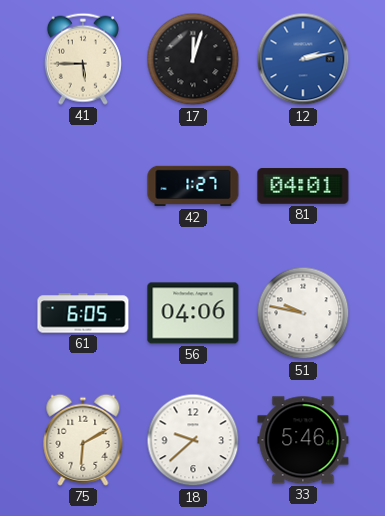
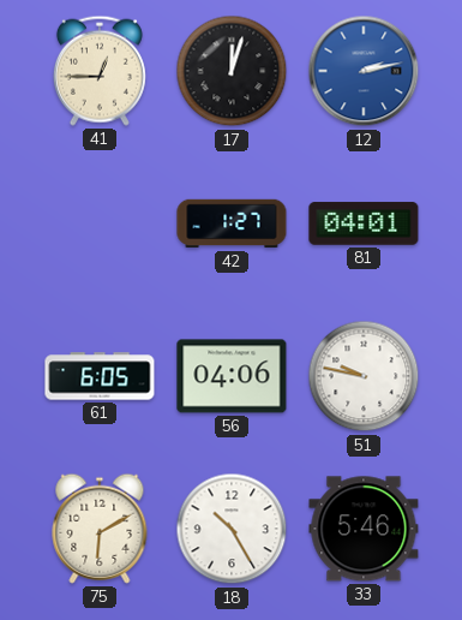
41: 5:45 -> 12:45
18: 9:38 -> 10:25
